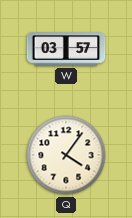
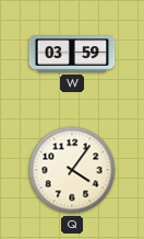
W: 03:57 -> 03:59
